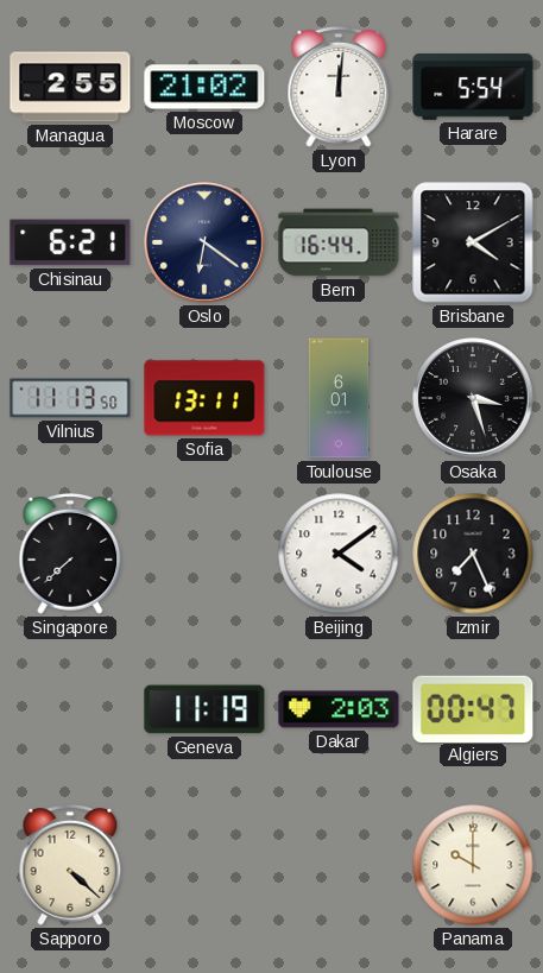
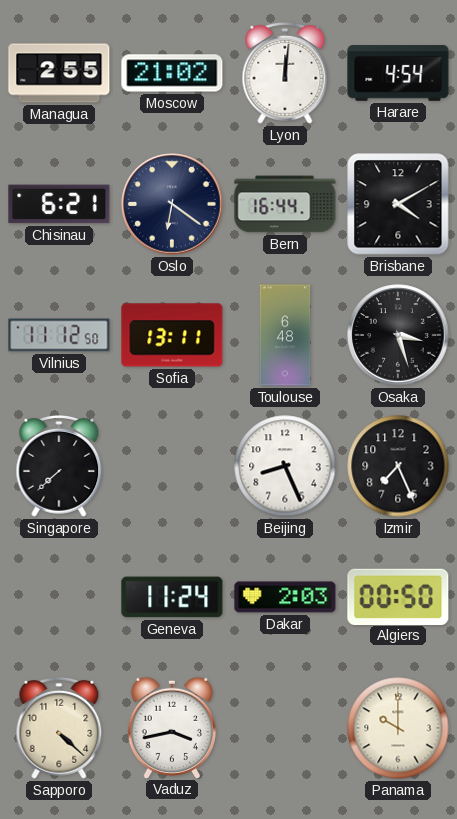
Harare: 5:54 -> 4:54
Vilnius: 11:13 -> 11:12
Toulouse: 6:01 -> 6:48
Beijing: 4:09 -> 8:26
Geneva: 11:19 -> 11:24
Algiers: 00:47 -> 00:50
Vaduz: none -> 3:43
